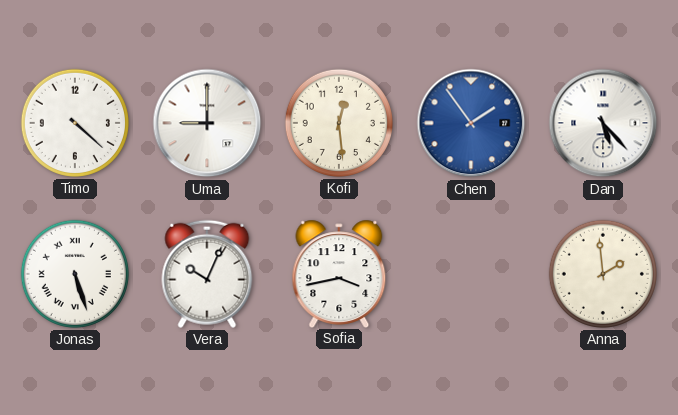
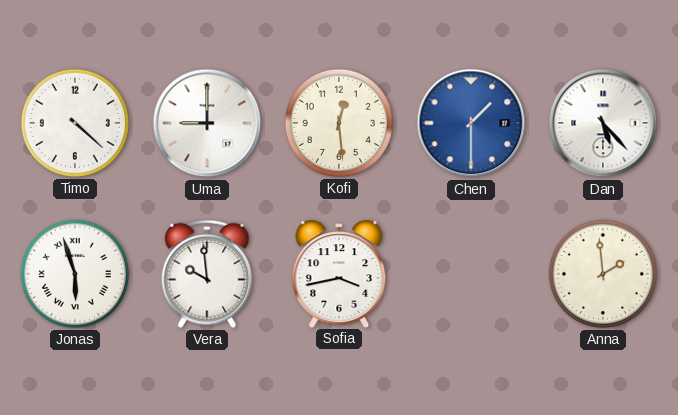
Chen: 1:54 -> 1:30
Jonas: 5:27 -> 5:57
Vera: 10:04 -> 9:59
